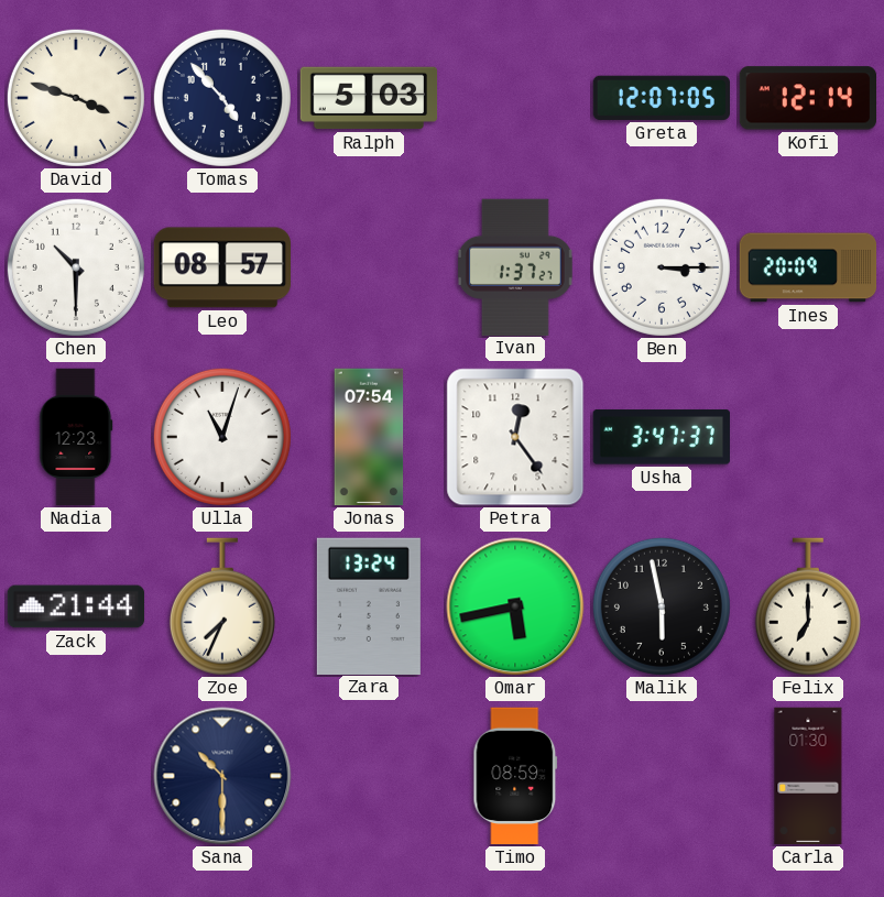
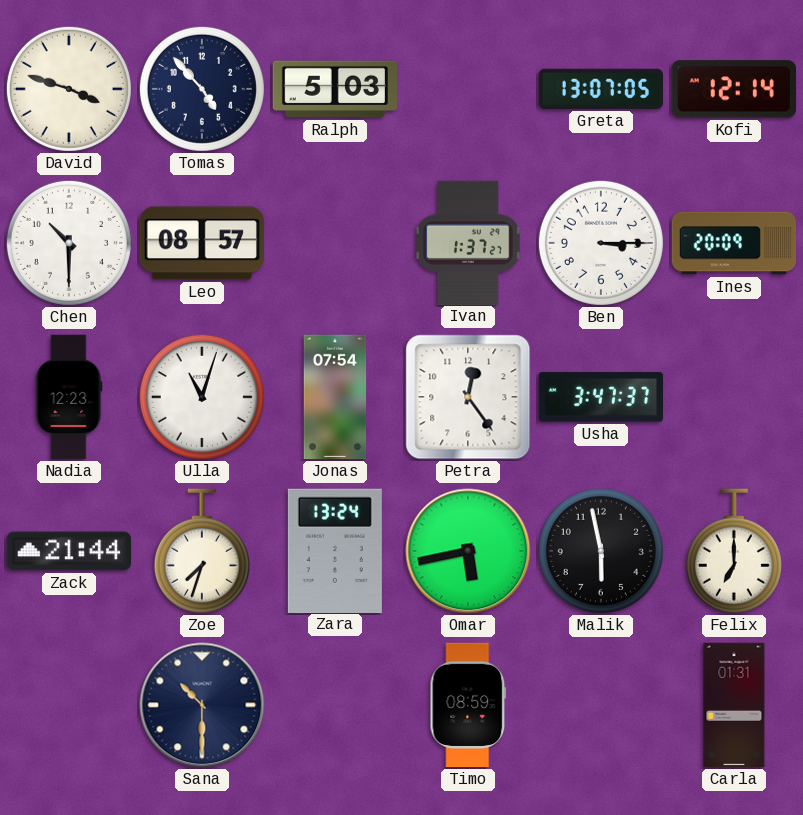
Greta: 12:07 -> 13:07
Zoe: 7:34 -> 7:33
Carla: 01:30 -> 01:31
